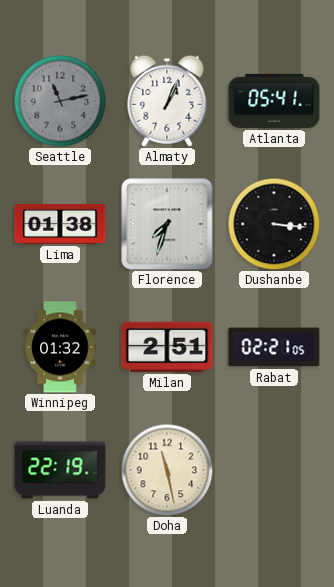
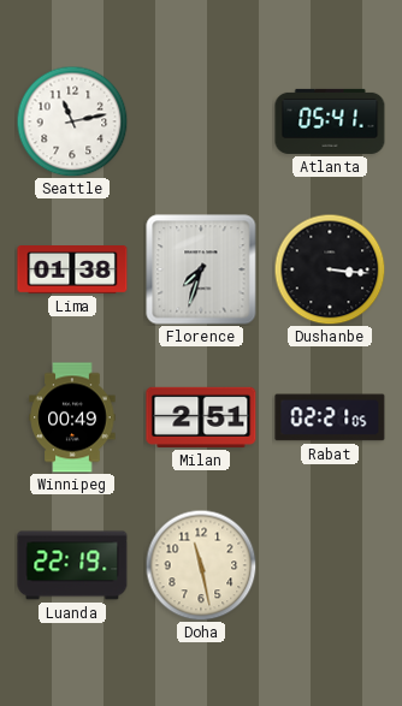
Seattle dial: grey -> white
Almaty: 1:04 -> none
Winnipeg: 01:32 -> 00:49
